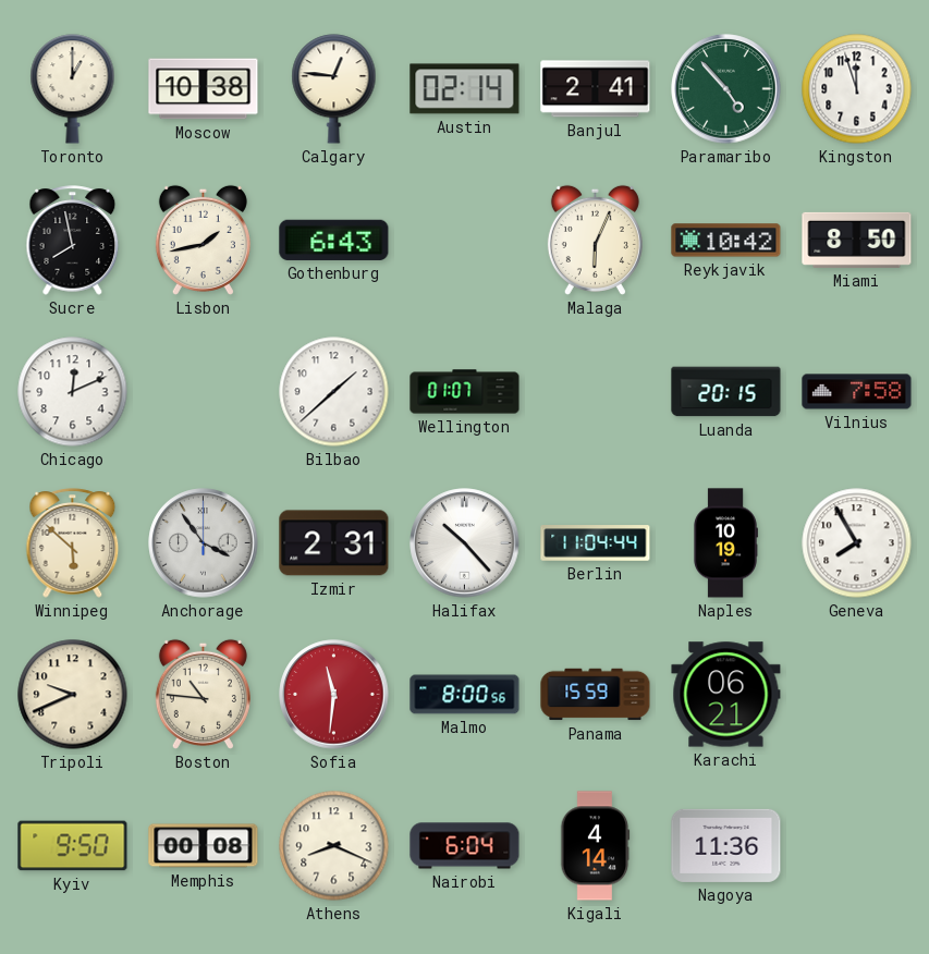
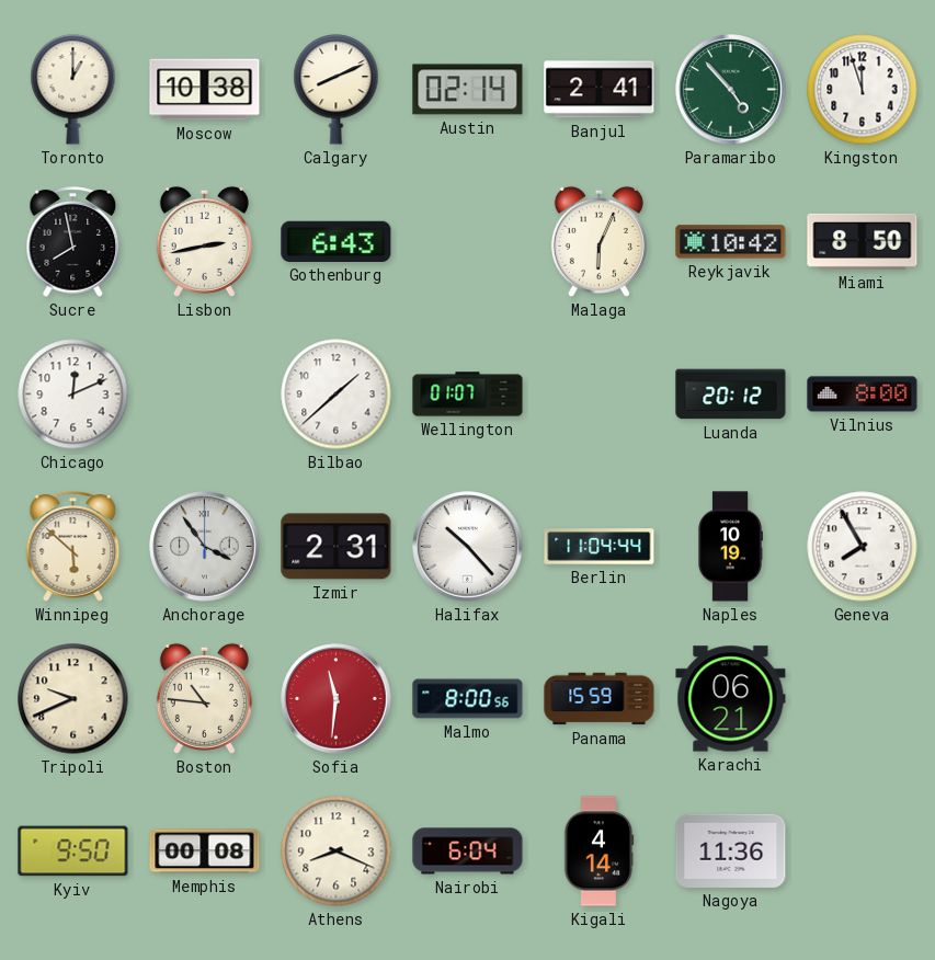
Calgary: 12:46 -> 8:11
Lisbon: 1:43 -> 2:43
Luanda: 20:15 -> 20:12
Vilnius: 7:58 -> 8:00
